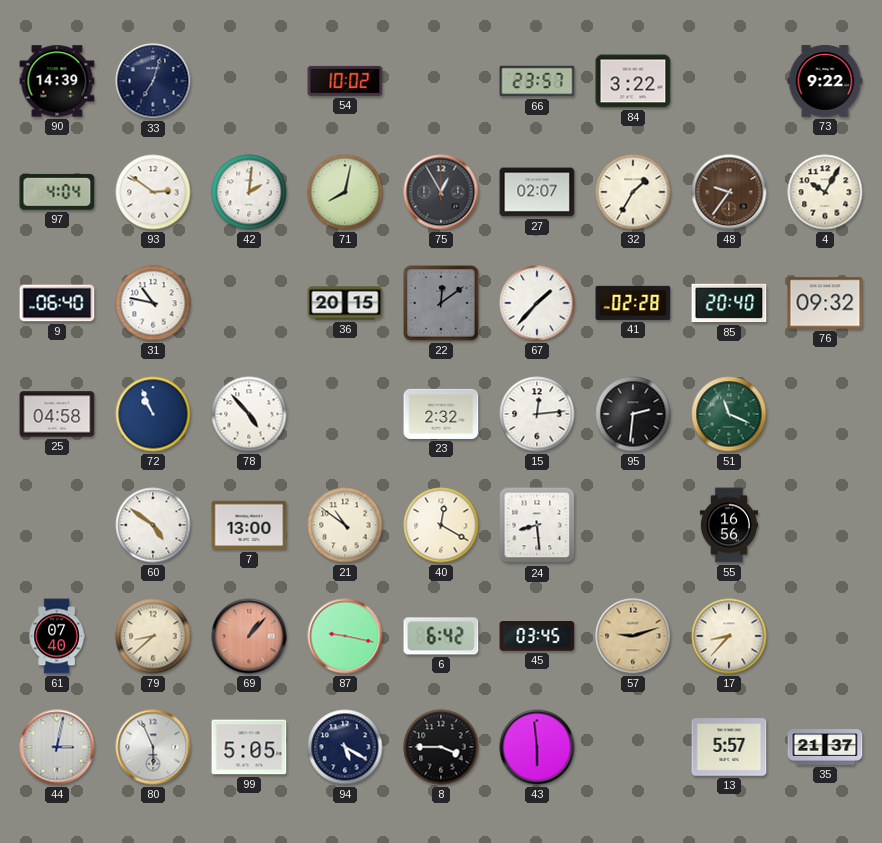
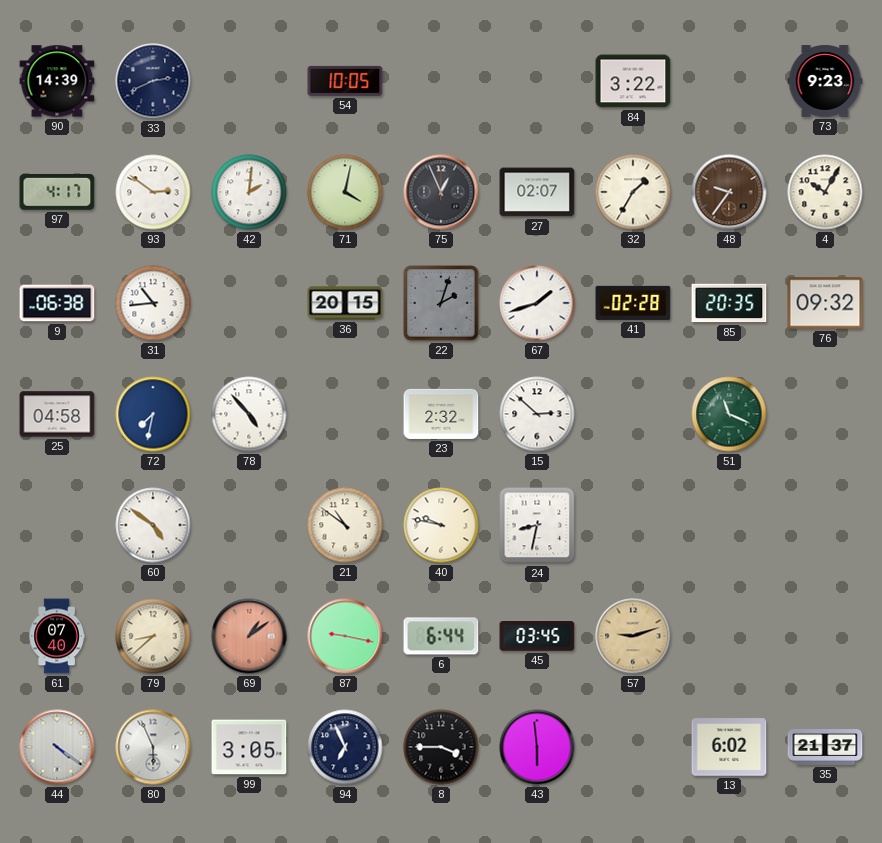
33: 7:03 -> 2:41
54: 10:02 -> 10:05
66: 23:57 -> none
73: 9:22 -> 9:23
97: 4:04 -> 4:17
71: 8:02 -> 4:02
75: 12:55 -> 12:56
9: 06:40 -> 06:38
31: 10:47 -> 10:44
22: 12:09 -> 2:03
67: 1:37 -> 1:42
85: 20:40 -> 20:35
72: 10:56 -> 7:32
15: 12:14 -> 2:52
95: 2:31 -> none
7: 13:00 -> none
40: 12:20 -> 9:47
24: 8:29 -> 8:32
55: 16:56 -> none
69: 1:07 -> 1:09
6: 6:42 -> 6:44
17: 8:37 -> none
44: 3:02 -> 4:21
99: 5:05 -> 3:05
94: 5:20 -> 6:56
13: 5:57 -> 6:02
